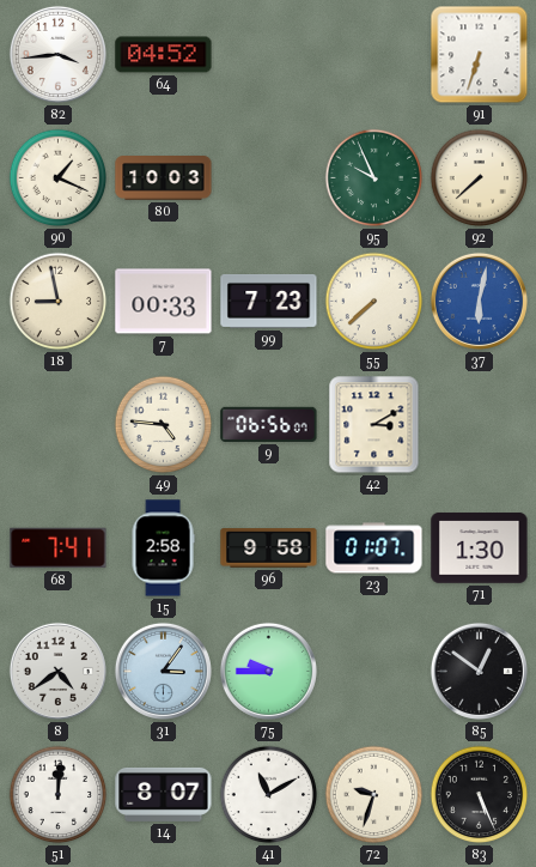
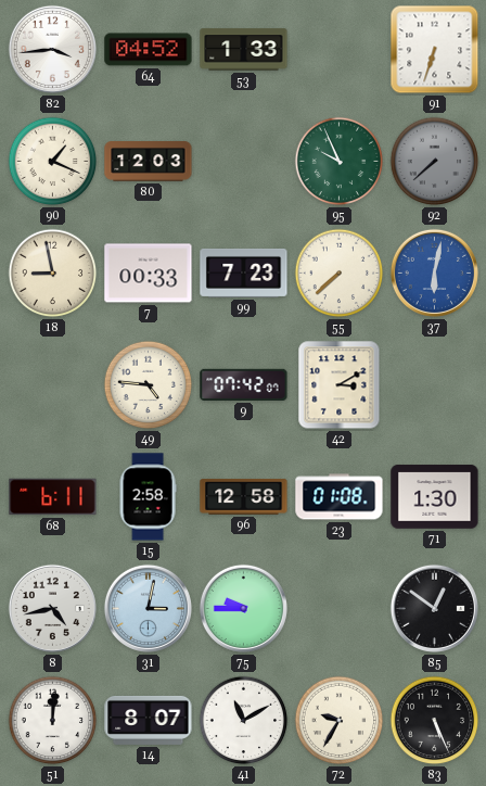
53: none -> 1:33
80: 10:03 -> 12:03
92 dial: cream -> grey
9: 06:56 -> 07:42
68: 7:41 -> 6:11
96: 9:58 -> 12:58
23: 01:07 -> 01:08
8: 4:39 -> 4:43
31: 3:06 -> 3:02
72: 9:33 -> 9:35
